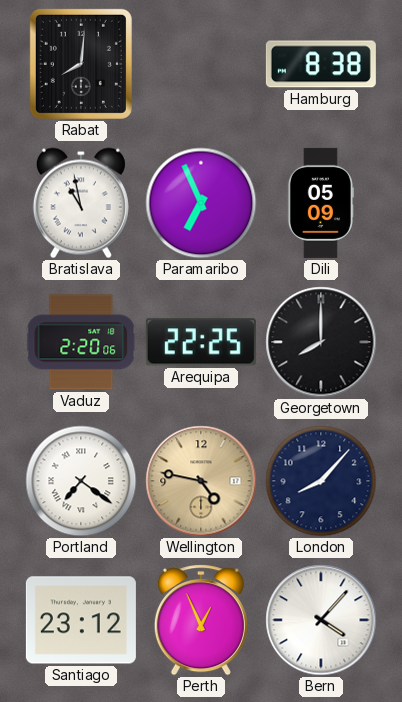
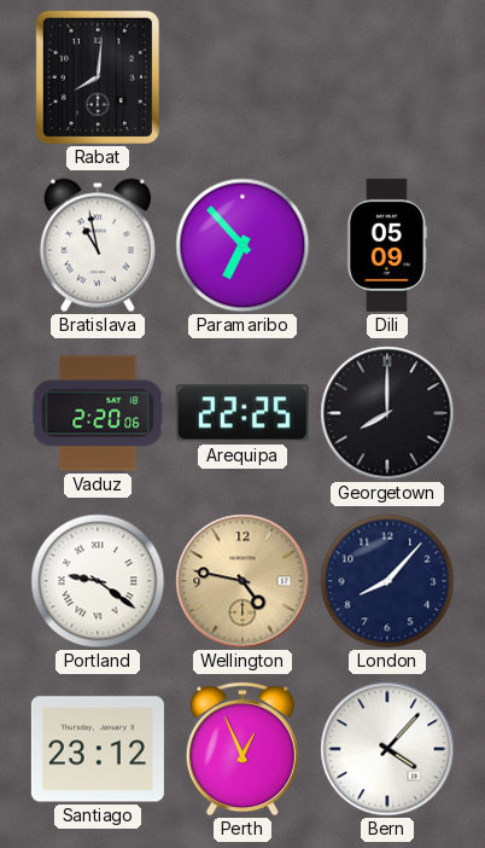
Hamburg: 8:38 -> none
Paramaribo: 6:56 -> 6:53
Portland: 7:21 -> 9:21
